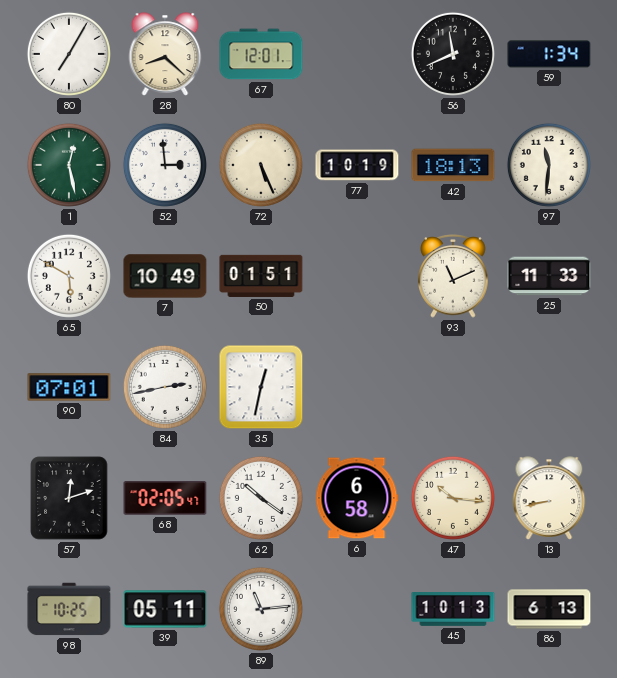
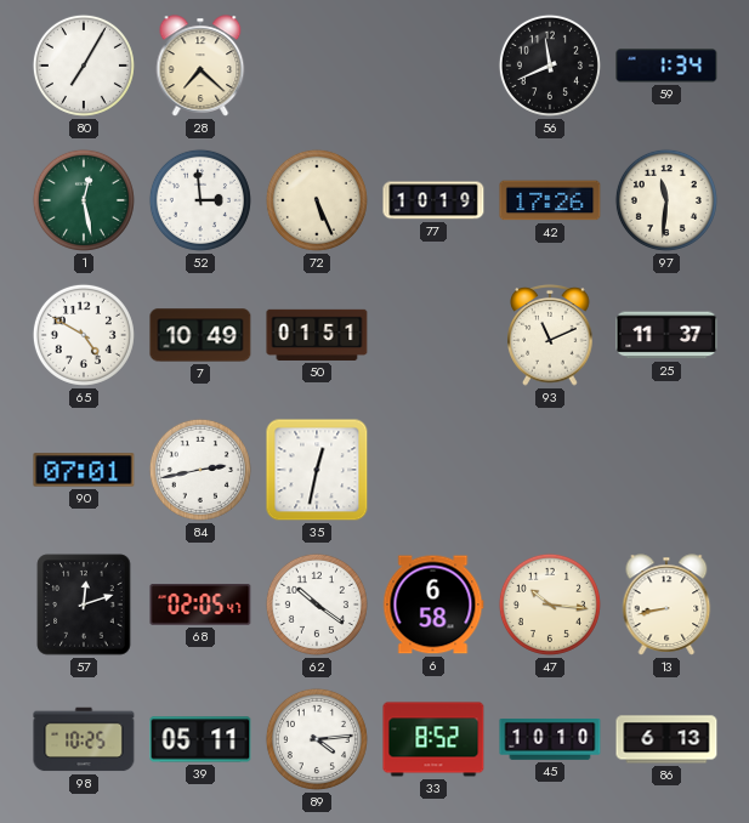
28: 8:22 -> 7:22
67: 12:01 -> none
42: 18:13 -> 17:26
65: 5:50 -> 4:50
25: 11:33 -> 11:37
89: 11:14 -> 4:14
33: none -> 8:52
45: 10:13 -> 10:10
